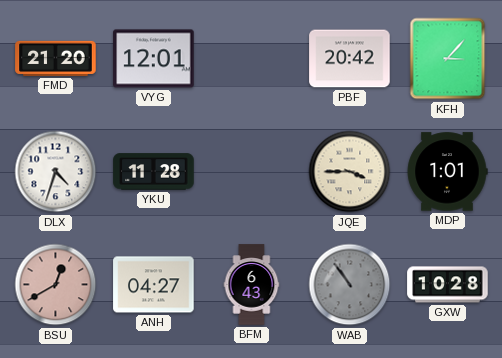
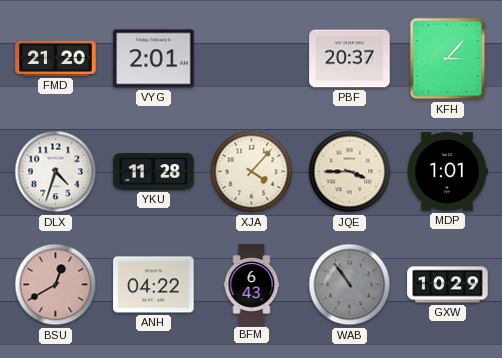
VYG: 12:01 -> 2:01
PBF: 20:42 -> 20:37
XJA: none -> 4:07
ANH: 04:27 -> 04:22
GXW: 10:28 -> 10:29
